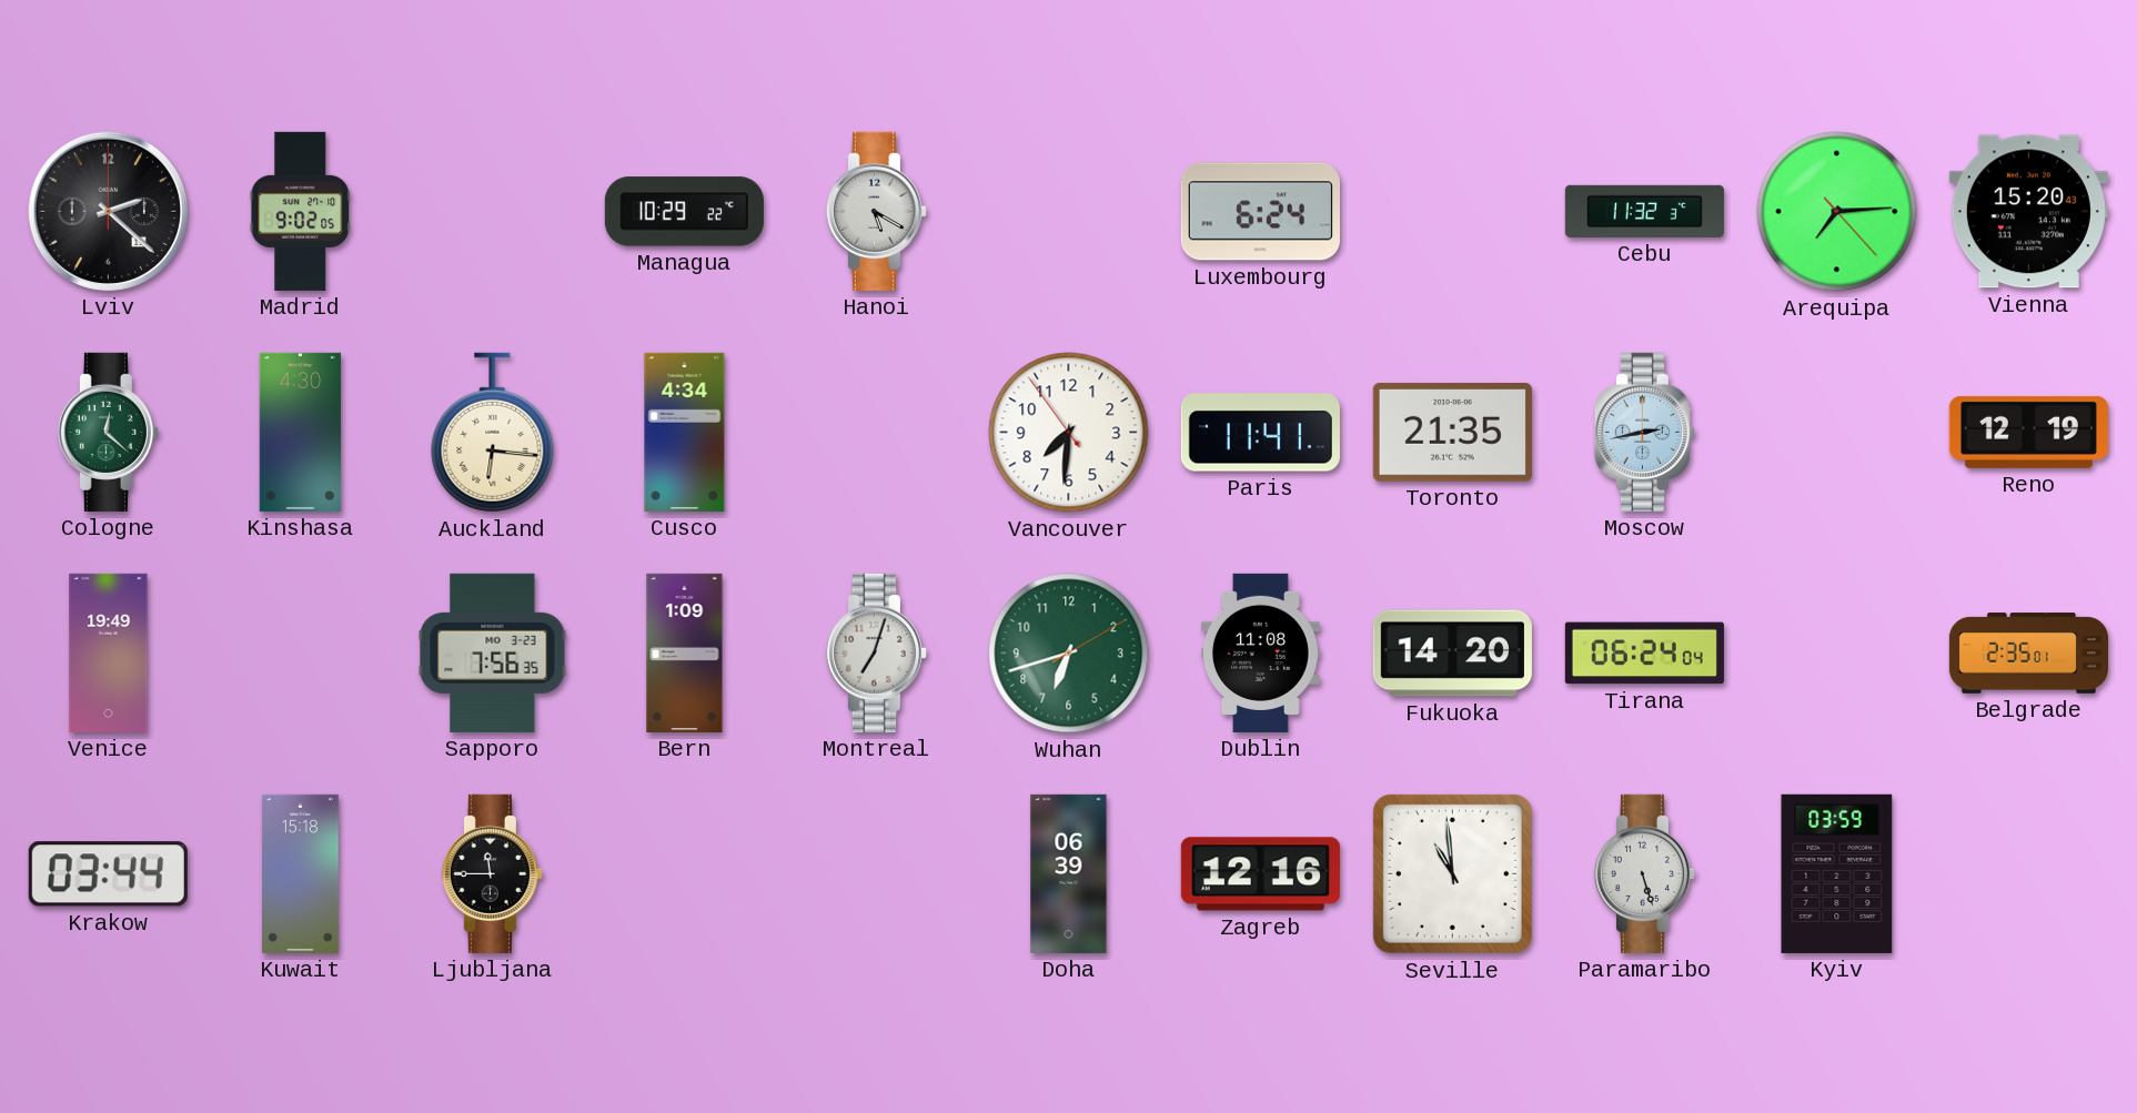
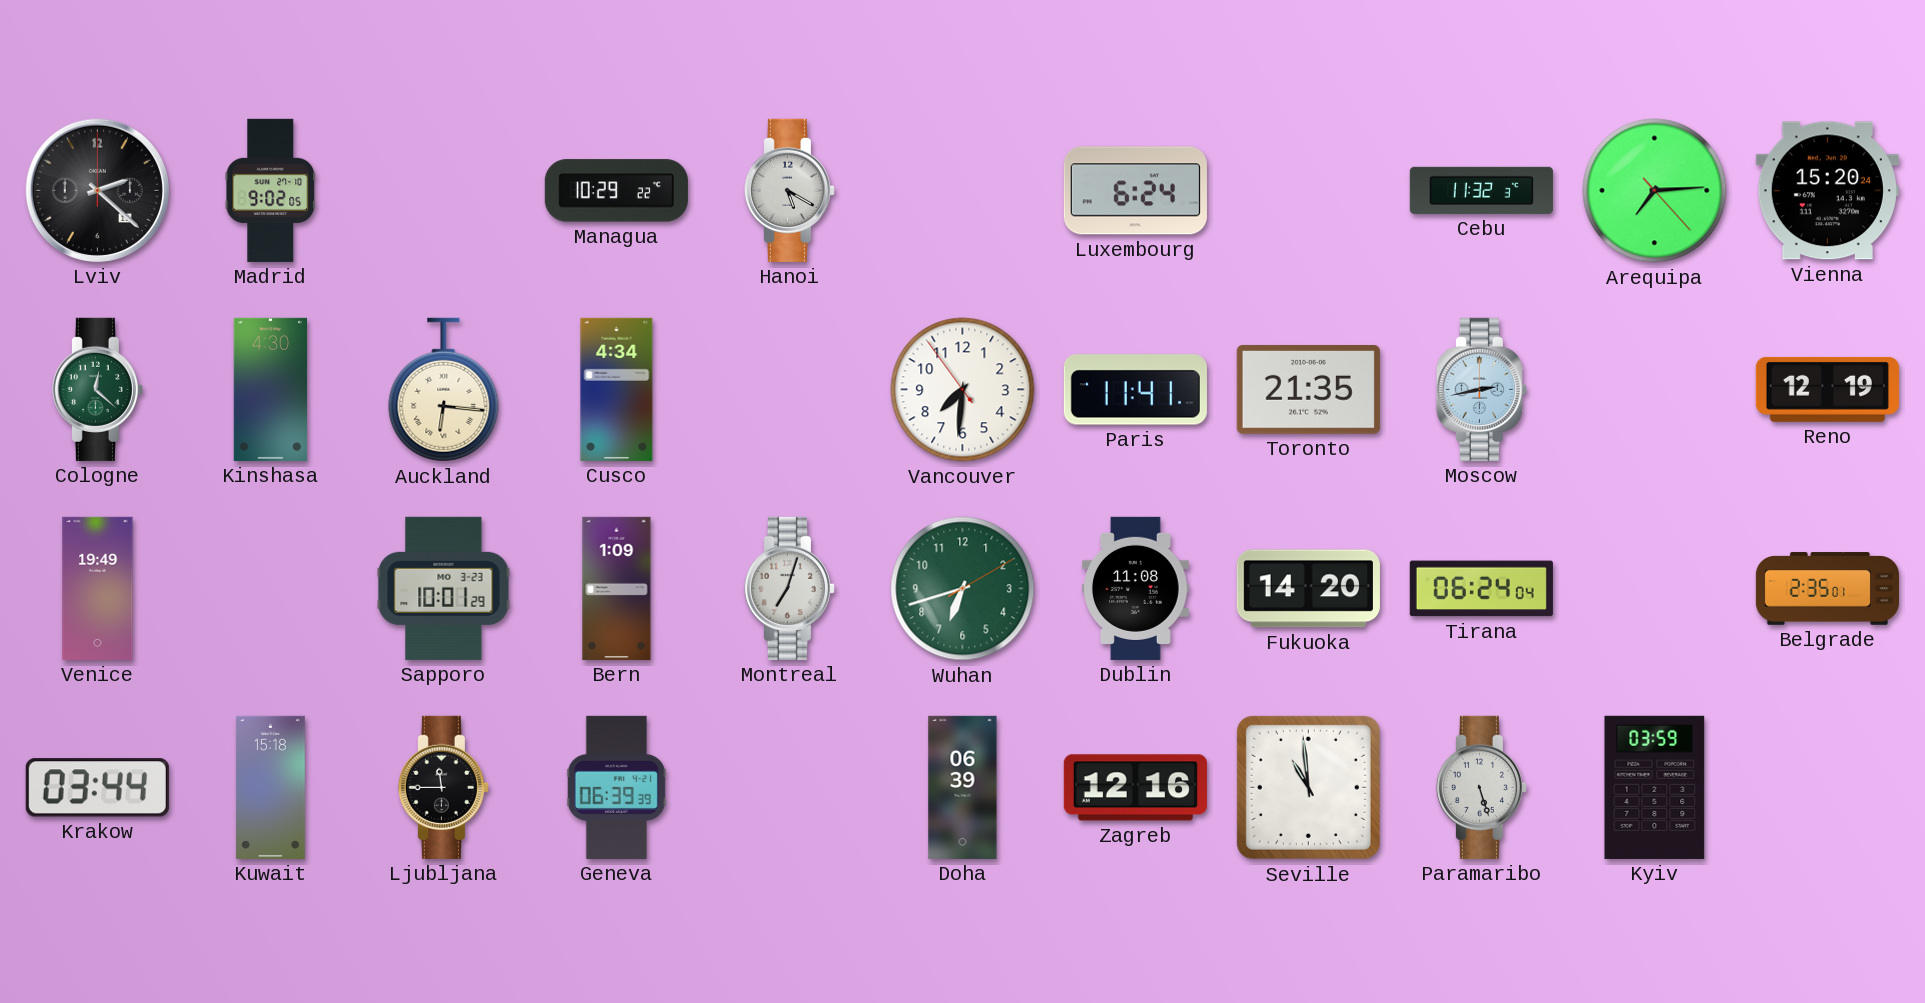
Vienna: 15:20:43 -> 15:20:24
Sapporo: 7:56 -> 10:01
Geneva: none -> 06:39
